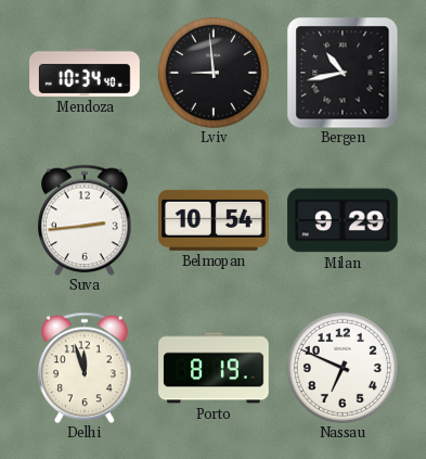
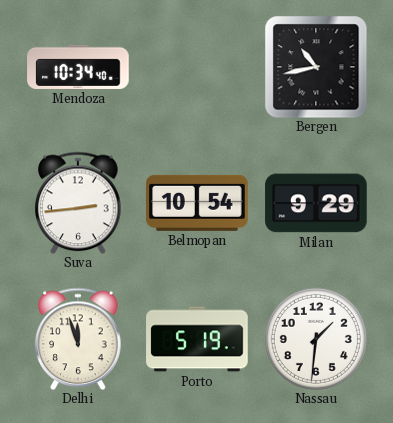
Lviv: 8:59 -> none
Porto: 8:19 -> 5:19
Nassau: 6:49 -> 1:31
